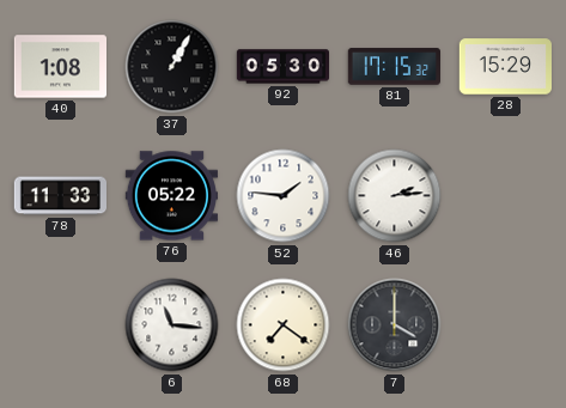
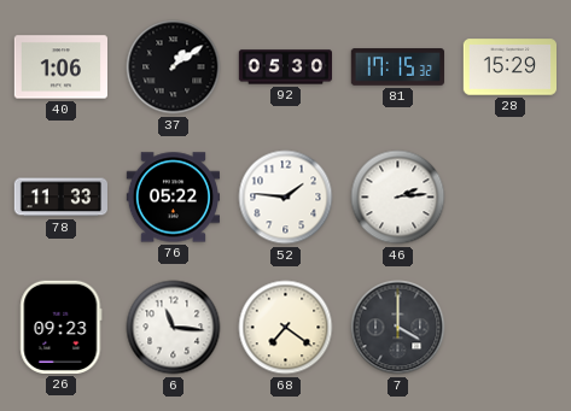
40: 1:08 -> 1:06
37: 1:05 -> 1:09
26: none -> 09:23
